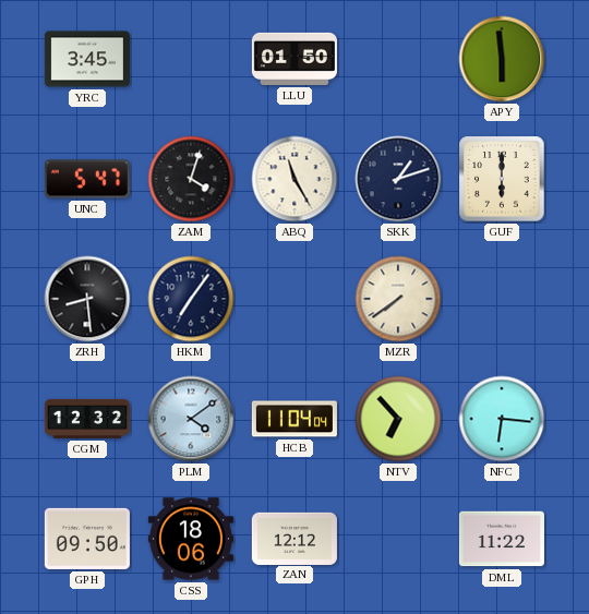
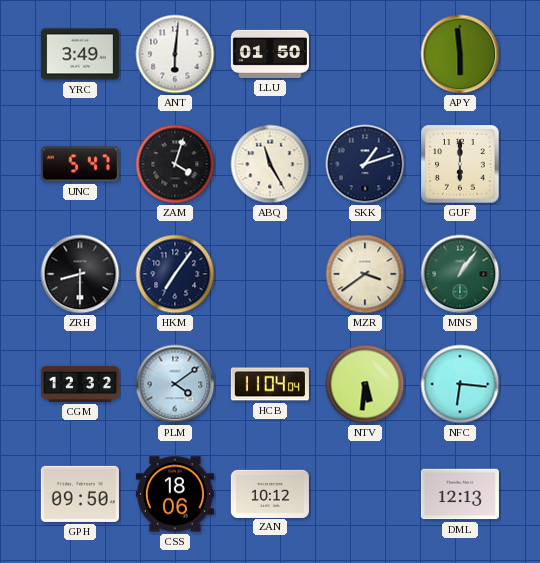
YRC: 3:45 -> 3:49
ANT: none -> 6:01
ZRH: 8:29 -> 8:30
MZR: 7:39 -> 3:39
MNS: none -> 1:06
NTV: 6:53 -> 5:31
ZAN: 12:12 -> 10:12
DML: 11:22 -> 12:13
